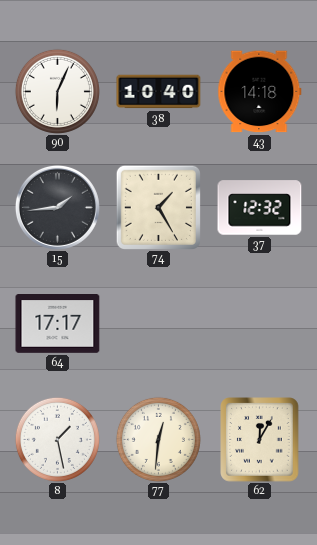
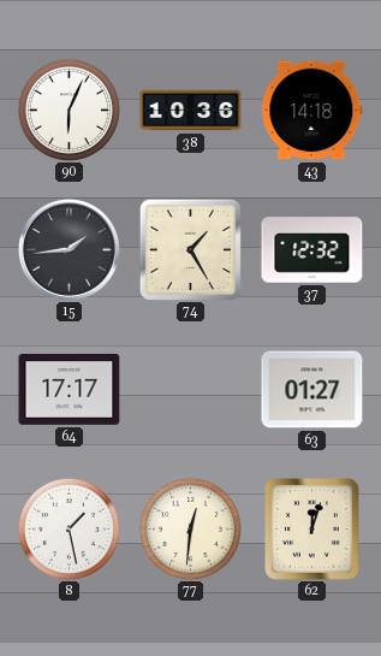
38: 10:40 -> 10:36
63: none -> 01:27
62: 12:05 -> 12:03
